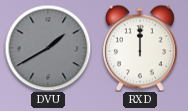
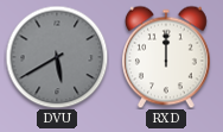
DVU: 1:40 -> 5:40
